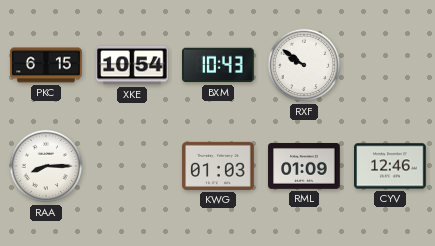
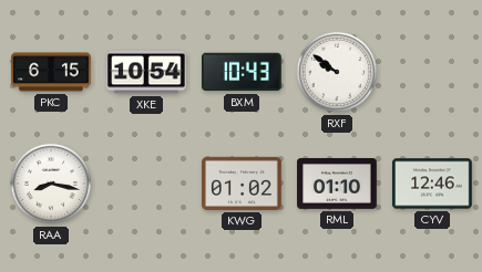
RAA: 8:15 -> 8:17
KWG: 01:03 -> 01:02
RML: 01:09 -> 01:10
